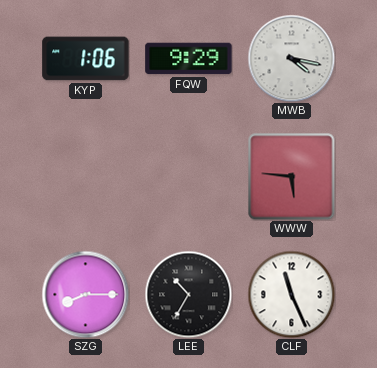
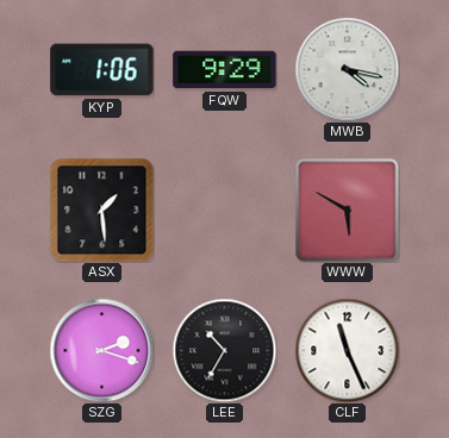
ASX: none -> 1:29
WWW: 5:46 -> 5:50
SZG: 8:15 -> 2:18
